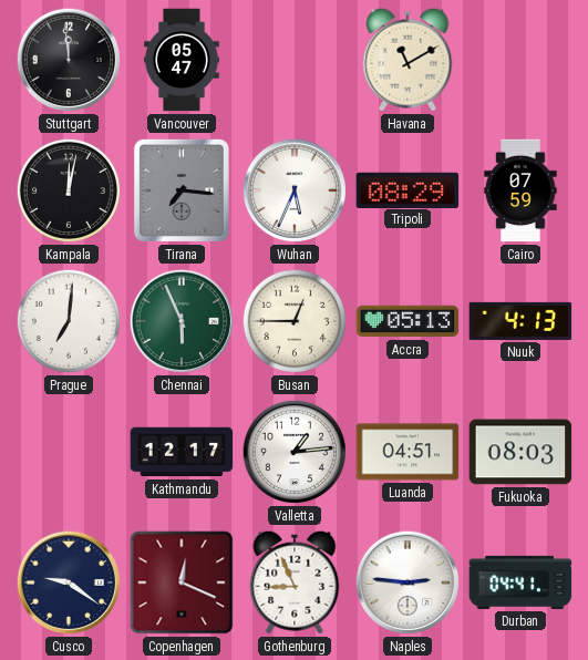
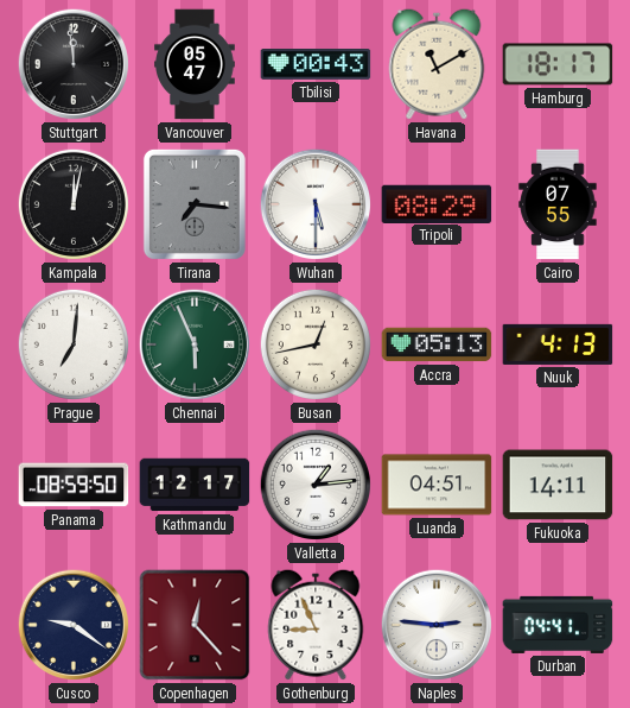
Tbilisi: none -> 00:43
Hamburg: none -> 18:17
Wuhan: 5:34 -> 5:30
Cairo: 07:59 -> 07:55
Busan: 12:45 -> 12:43
Panama: none -> 08:59
Fukuoka: 08:03 -> 14:11
Copenhagen: 12:19 -> 12:23
